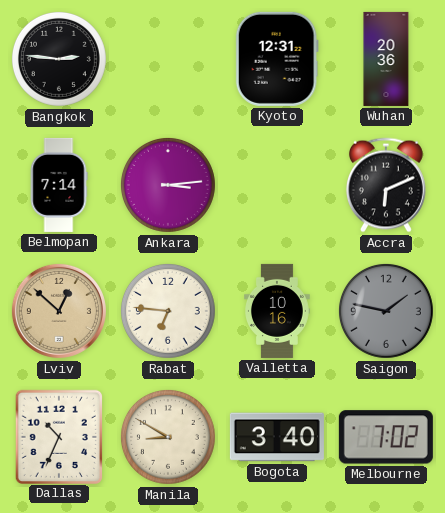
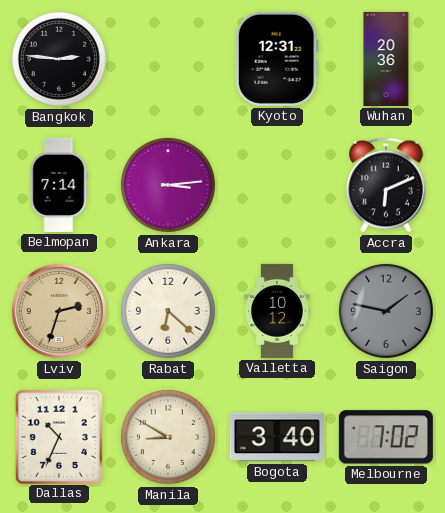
Lviv: 12:52 -> 2:33
Rabat: 6:46 -> 6:22
Valletta: 10:16 -> 10:12
